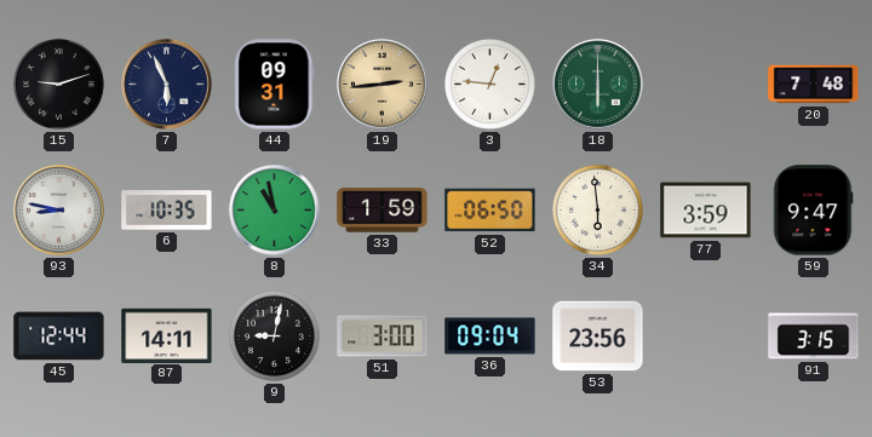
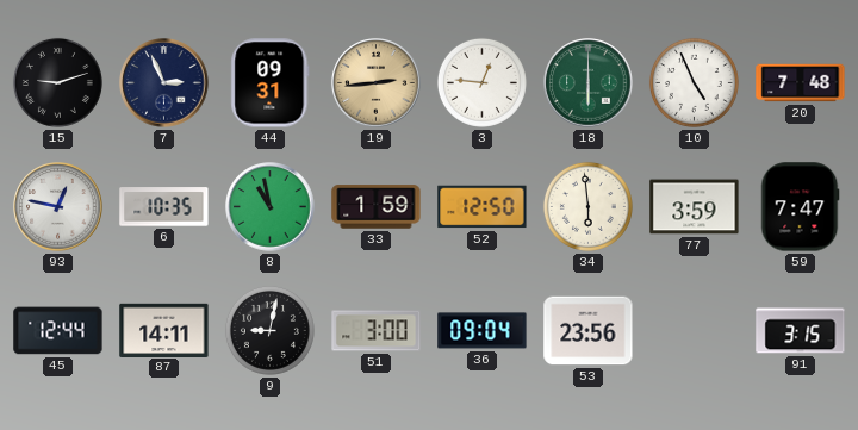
7: 5:56 -> 2:56
10: none -> 4:56
93: 8:47 -> 12:47
52: 06:50 -> 12:50
59: 9:47 -> 7:47
